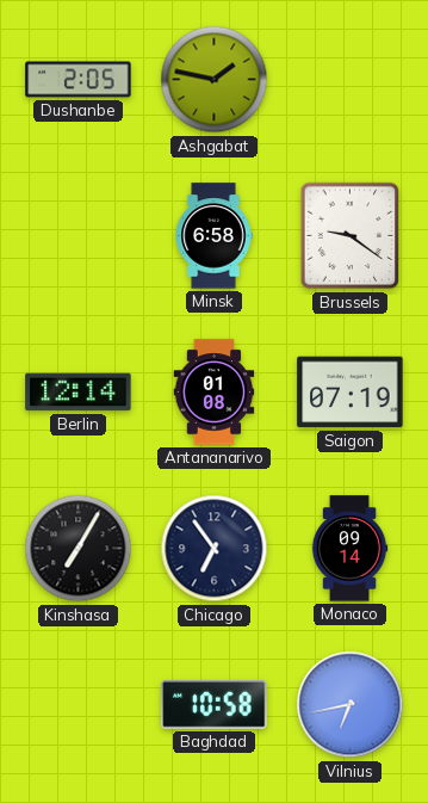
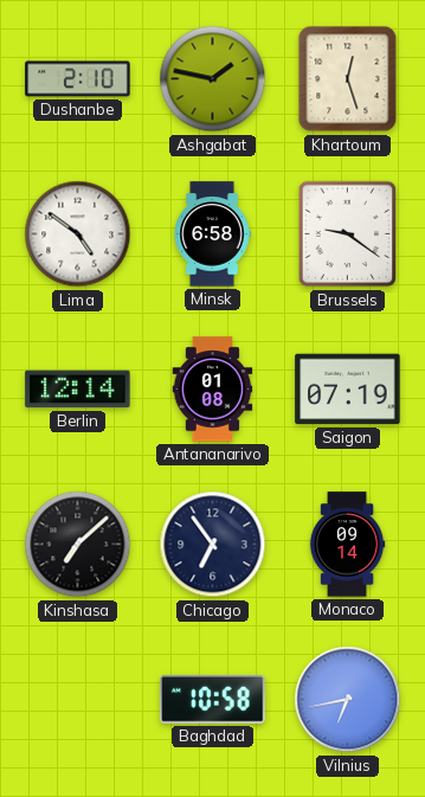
Dushanbe: 2:05 -> 2:10
Khartoum: none -> 12:27
Lima: none -> 4:51
Kinshasa: 7:05 -> 7:08
